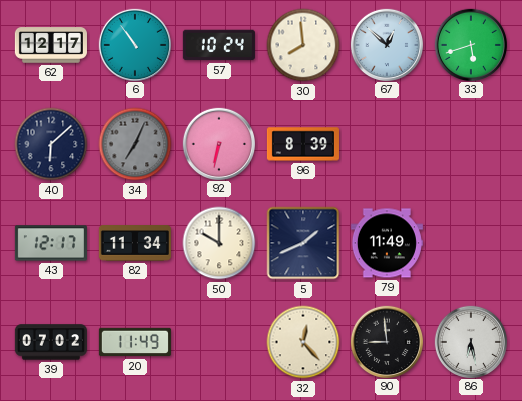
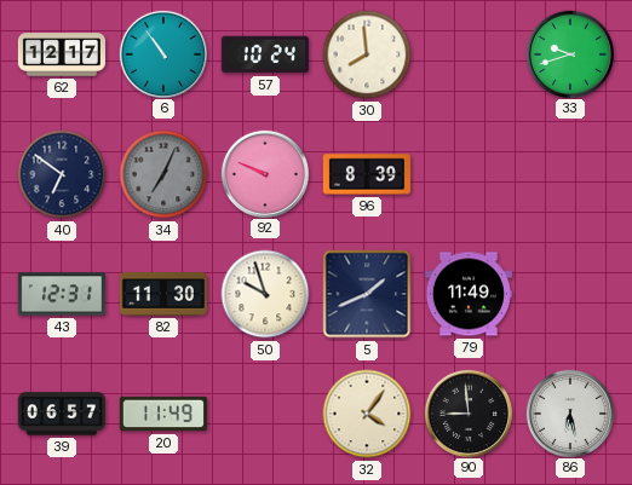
67: 12:52 -> none
33: 5:42 -> 9:42
40: 6:08 -> 6:51
92: 6:32 -> 9:49
43: 12:17 -> 12:31
82: 11:34 -> 11:30
50: 10:00 -> 9:57
39: 07:02 -> 06:57
32: 12:23 -> 4:06
